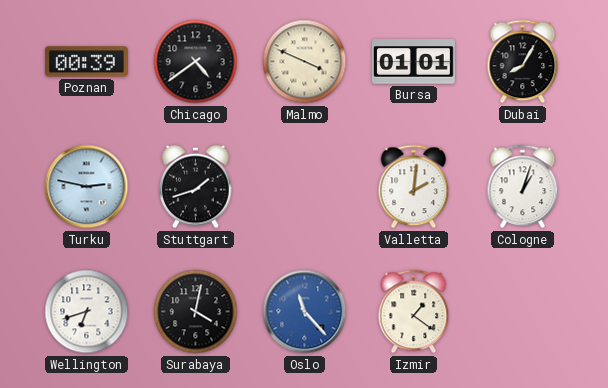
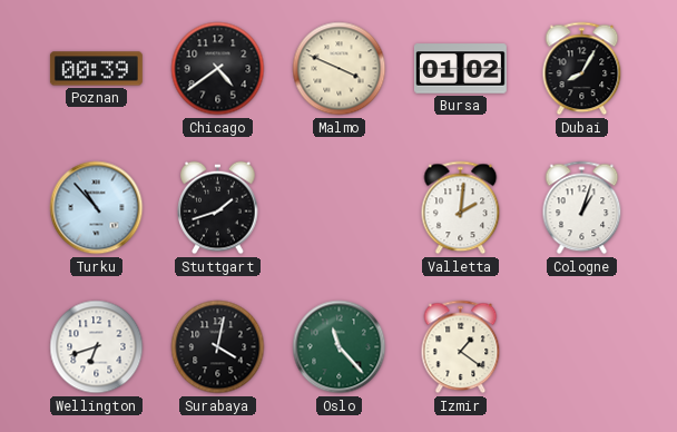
Bursa: 01:01 -> 01:02
Turku: 2:47 -> 10:53
Oslo dial: blue -> green
